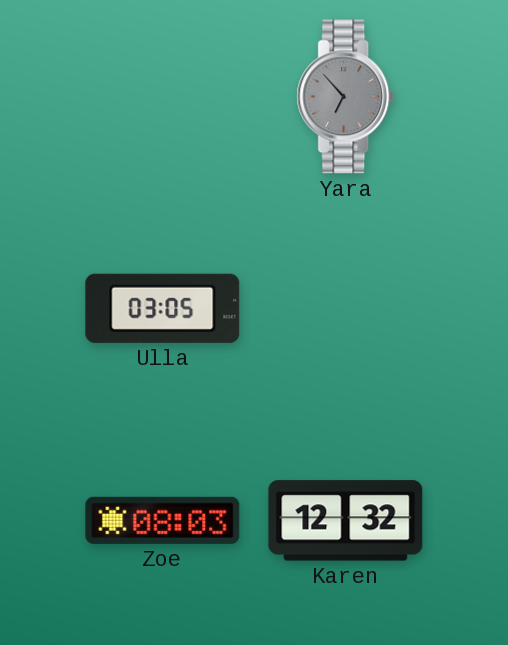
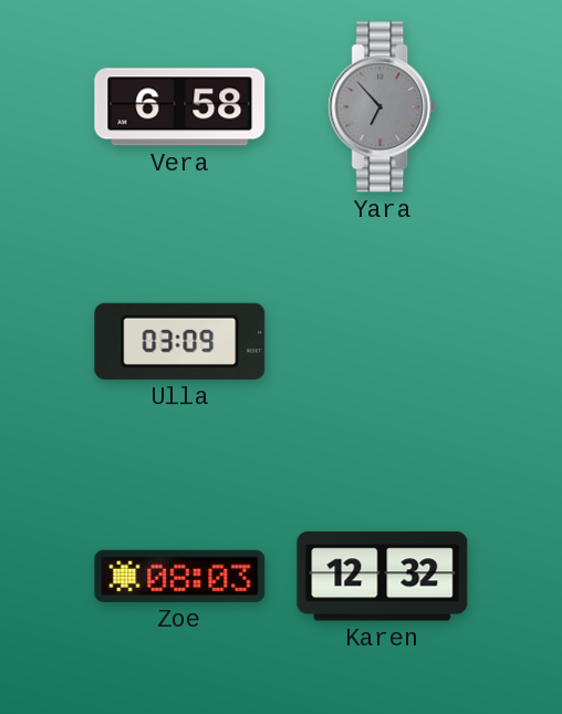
Vera: none -> 6:58
Ulla: 03:05 -> 03:09
